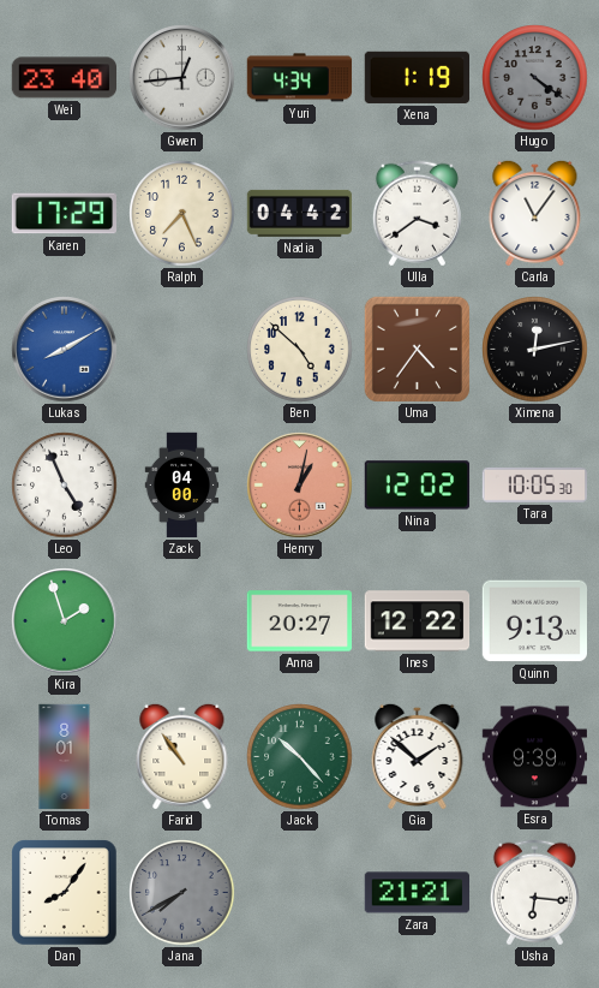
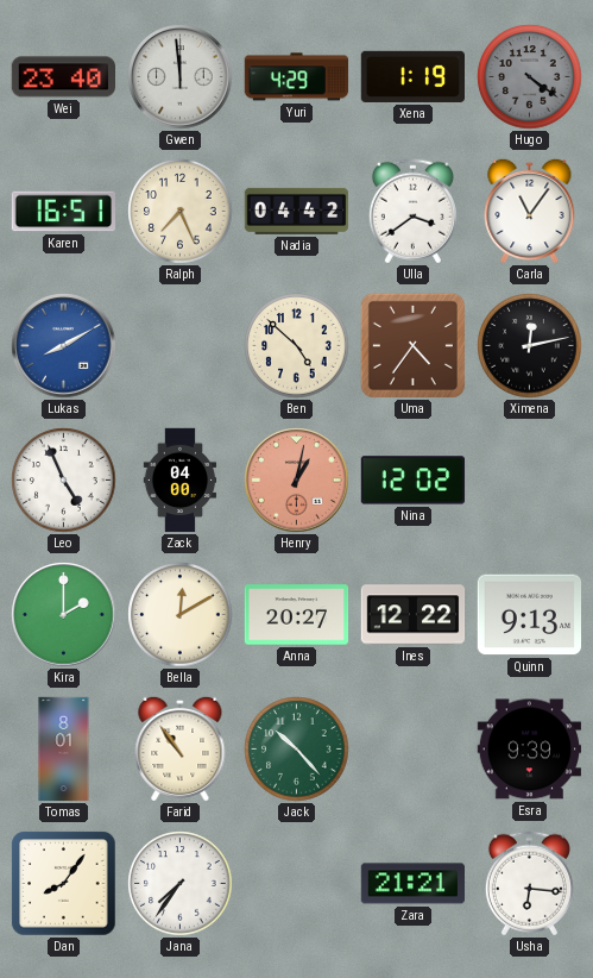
Gwen: 12:44 -> 11:59
Yuri: 4:34 -> 4:29
Karen: 17:29 -> 16:51
Tara: 10:05 -> none
Kira: 1:57 -> 2:00
Bella: none -> 12:10
Gia: 1:52 -> none
Jana: 7:40 -> 7:36
Jana dial: grey -> white
